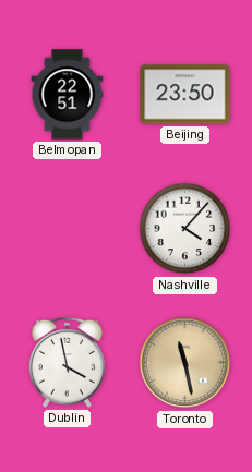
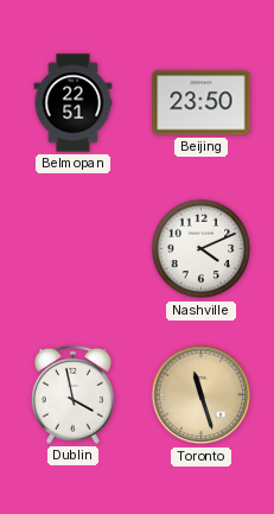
Nashville: 4:07 -> 4:11
Toronto: 11:28 -> 11:27
